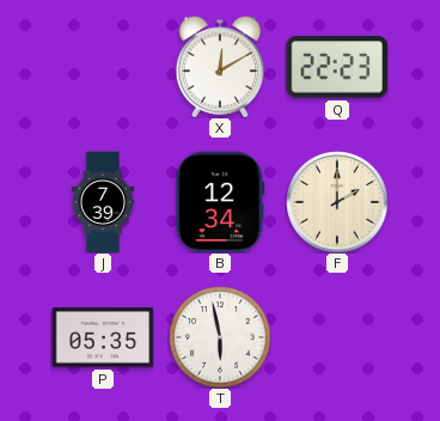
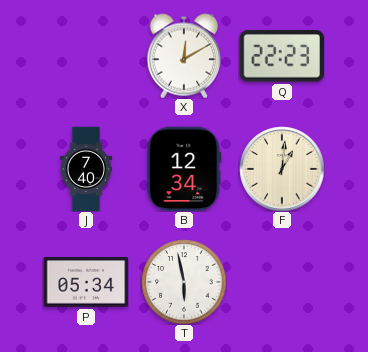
J: 7:39 -> 7:40
F: 2:00 -> 1:01
P: 05:35 -> 05:34
